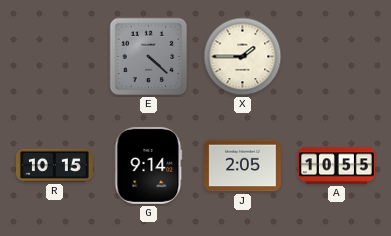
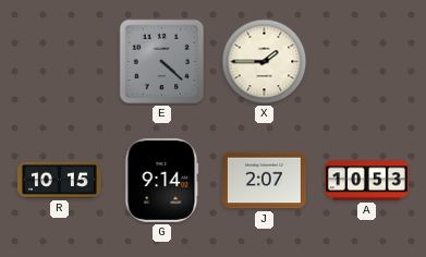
J: 2:05 -> 2:07
A: 10:55 -> 10:53
